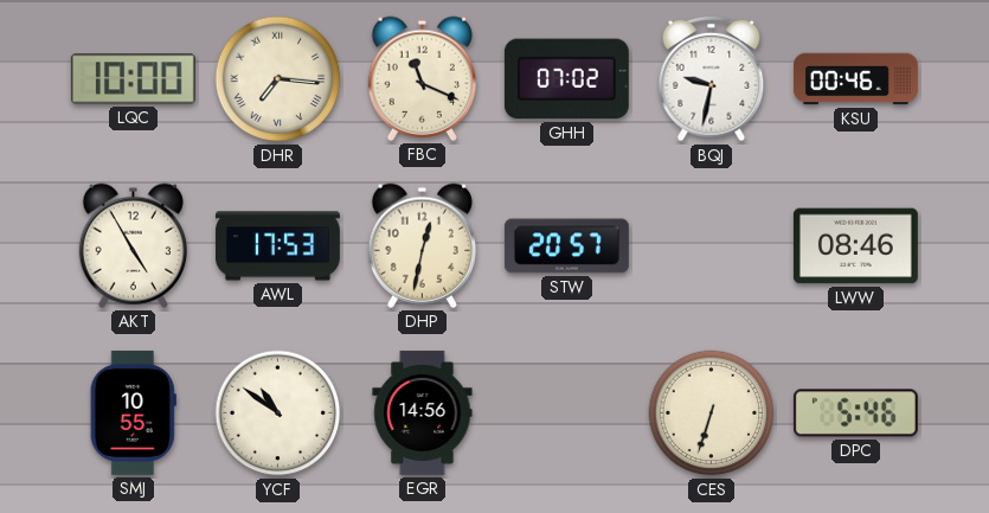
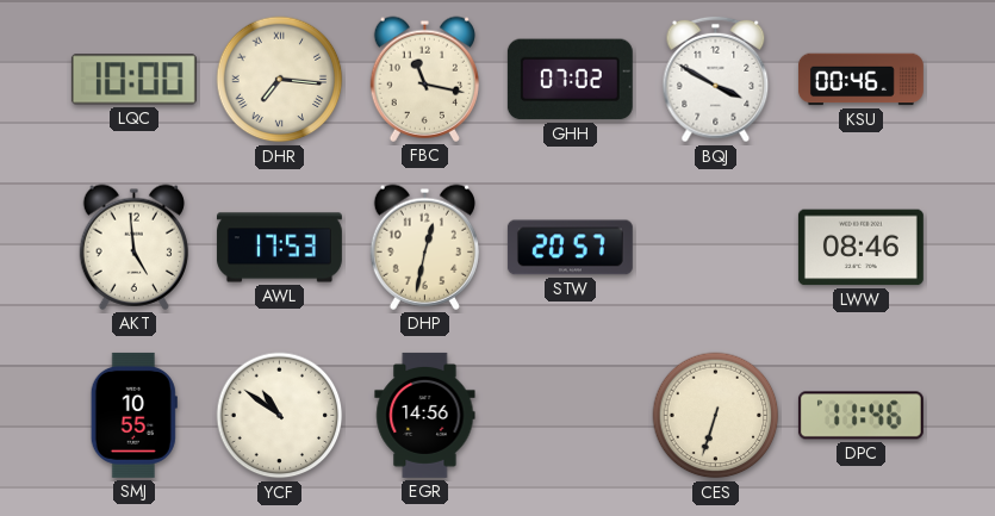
FBC: 11:19 -> 11:17
BQJ: 9:32 -> 3:50
AKT: 4:55 -> 4:59
DPC: 5:46 -> 11:46
